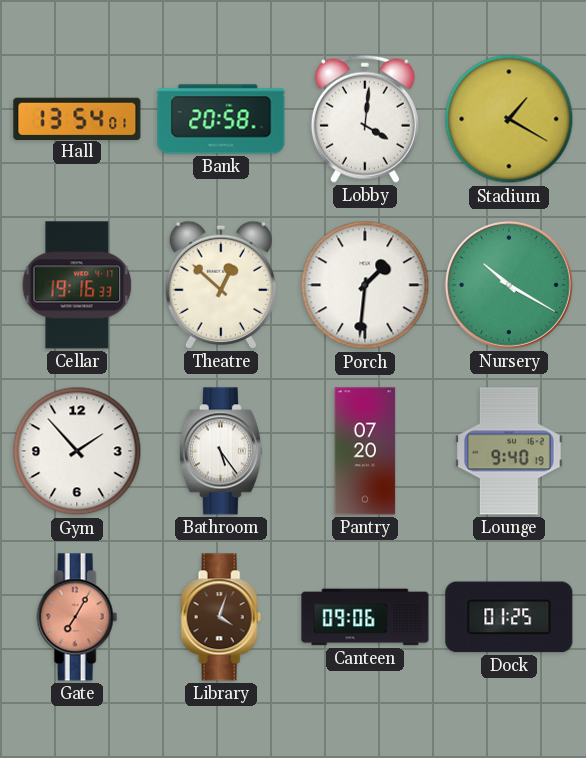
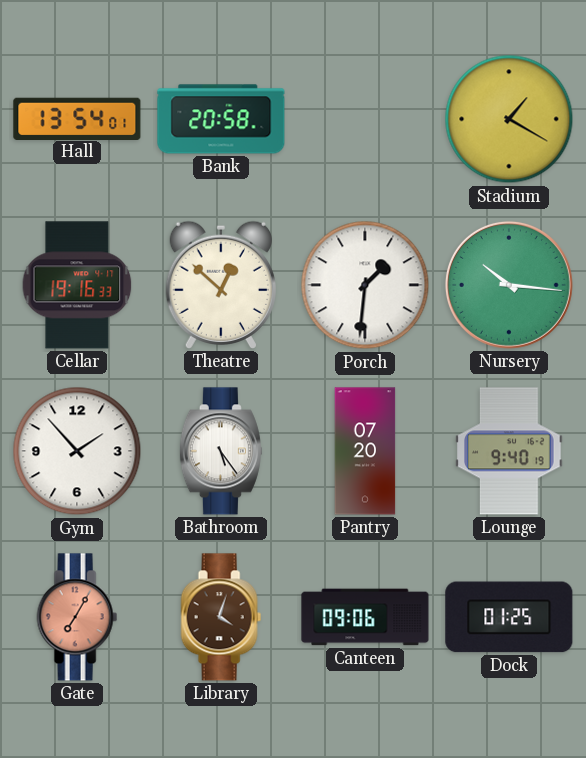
Lobby: 4:01 -> none
Nursery: 10:20 -> 10:16
